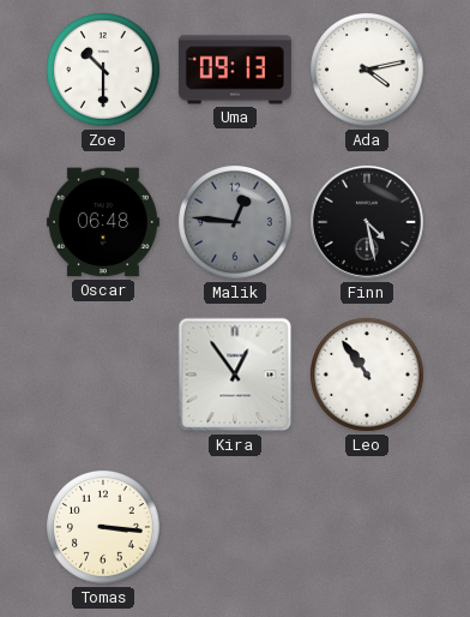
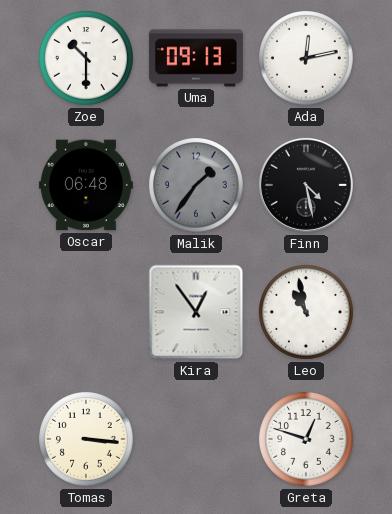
Ada: 4:13 -> 12:13
Malik: 12:46 -> 1:36
Leo: 10:54 -> 10:58
Greta: none -> 12:48
